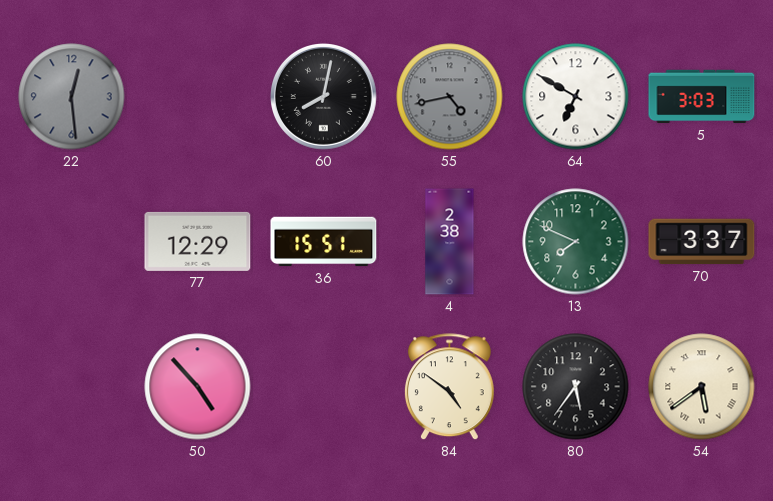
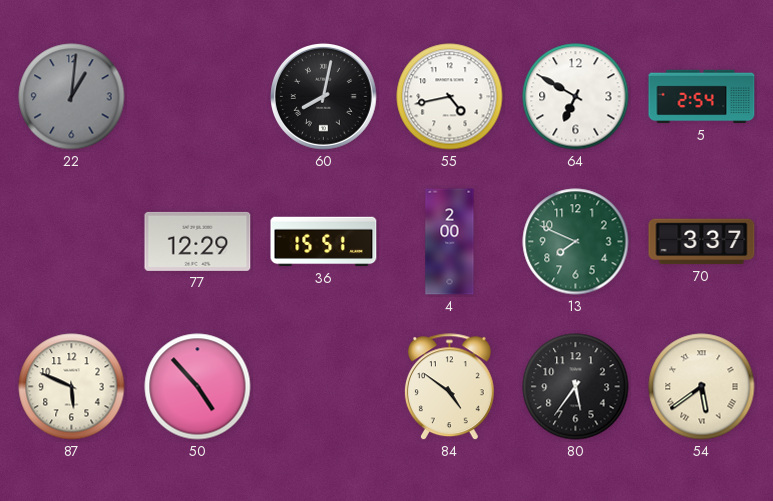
22: 12:29 -> 1:01
55 dial: grey -> white
5: 3:03 -> 2:54
4: 2:38 -> 2:00
87: none -> 5:49
